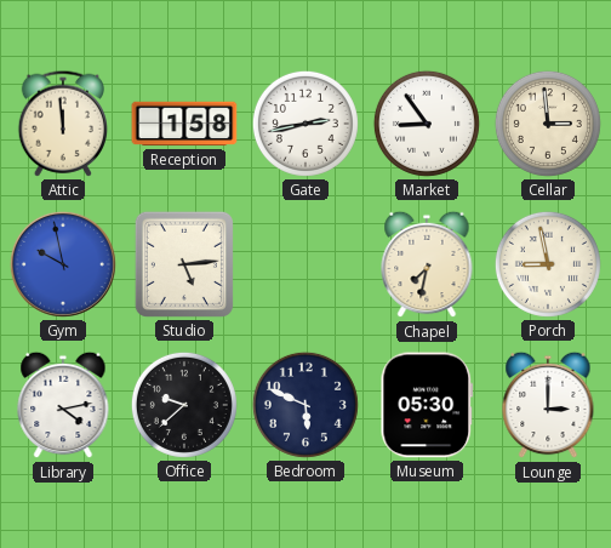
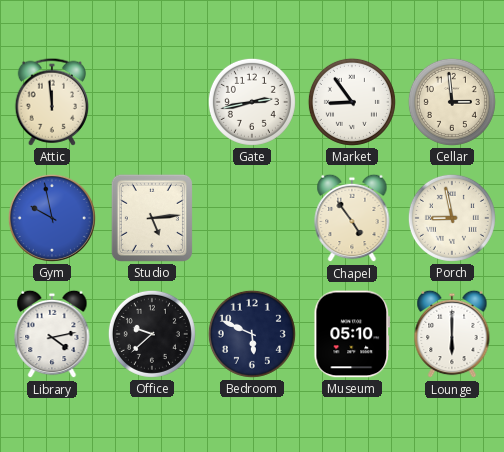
Reception: 1:58 -> none
Chapel: 7:32 -> 4:54
Museum: 05:30 -> 05:10
Lounge: 3:00 -> 6:00
